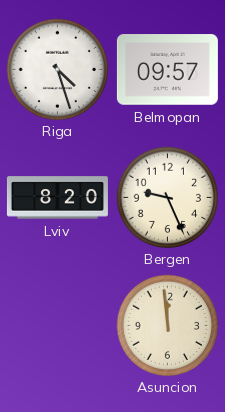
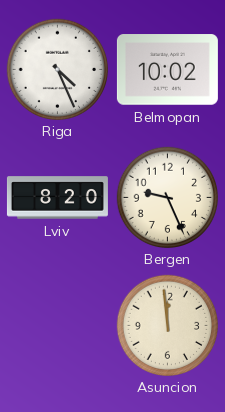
Riga: 4:27 -> 4:26
Belmopan: 09:57 -> 10:02
